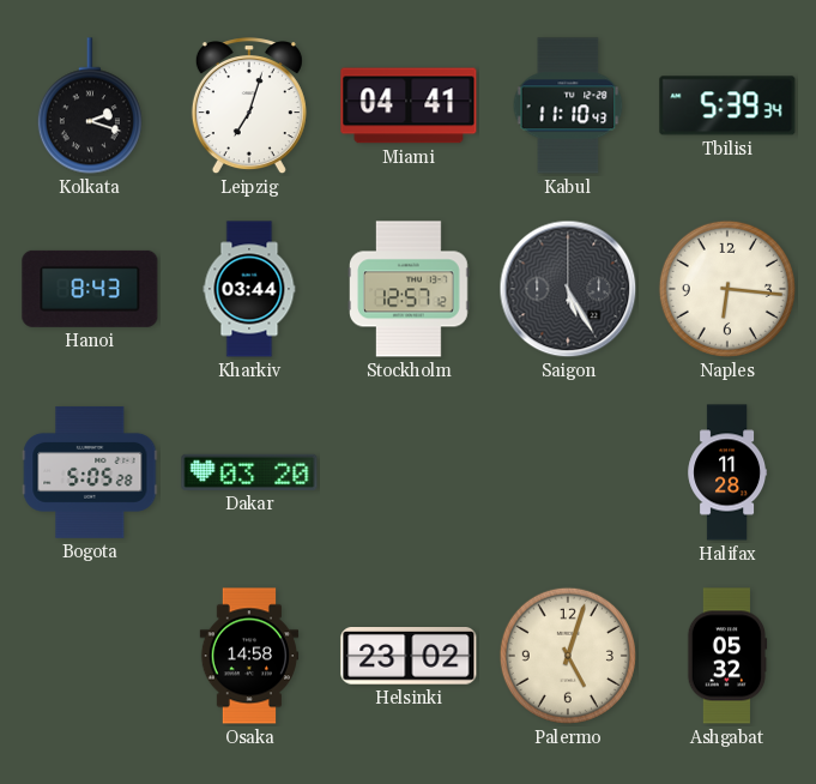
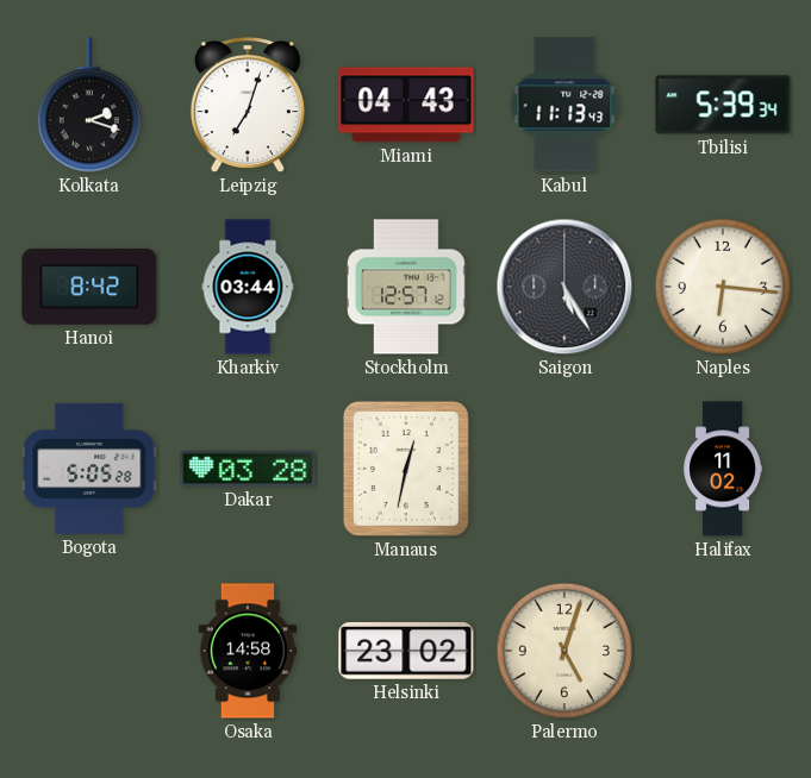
Miami: 04:41 -> 04:43
Kabul: 11:10 -> 11:13
Hanoi: 8:43 -> 8:42
Dakar: 03:20 -> 03:28
Manaus: none -> 12:32
Halifax: 11:28 -> 11:02
Ashgabat: 05:32 -> none
